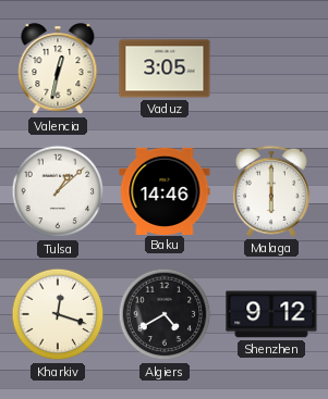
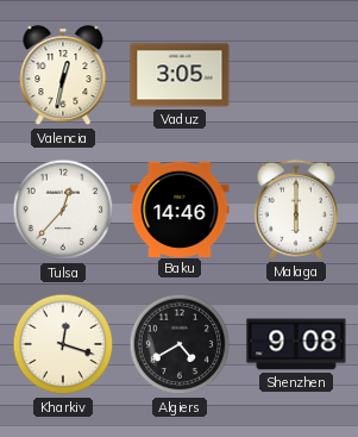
Tulsa: 1:08 -> 12:37
Shenzhen: 9:12 -> 9:08
